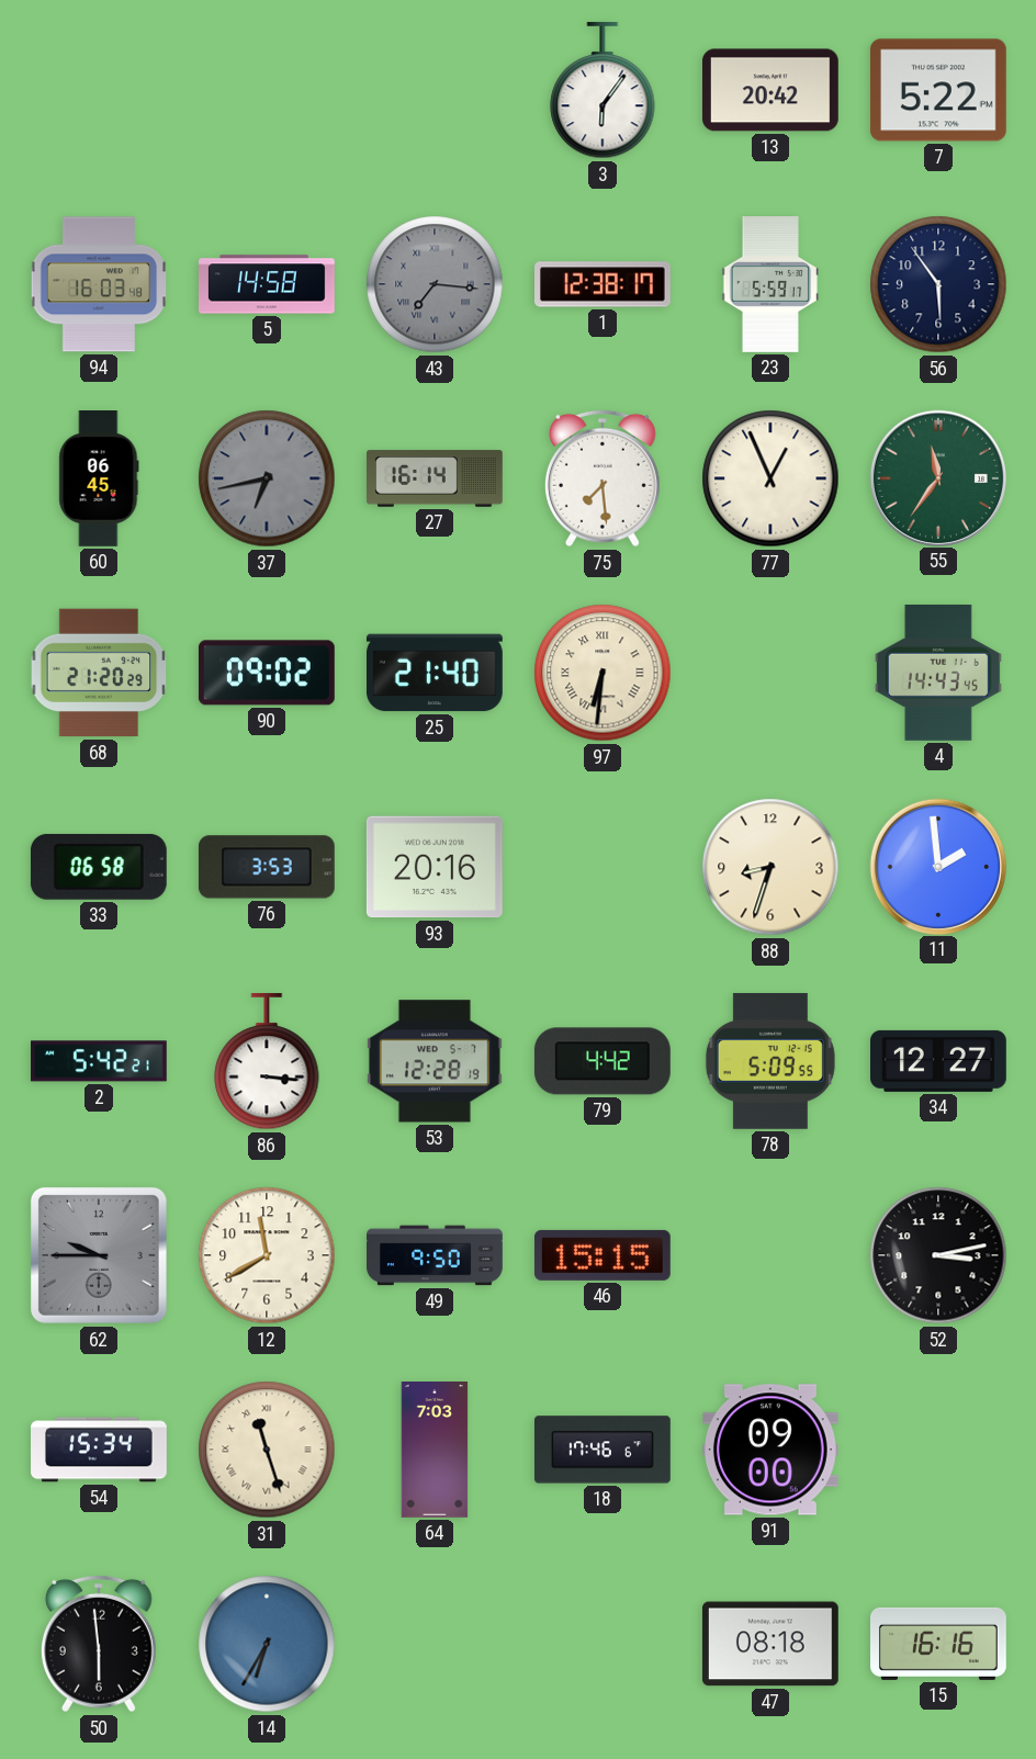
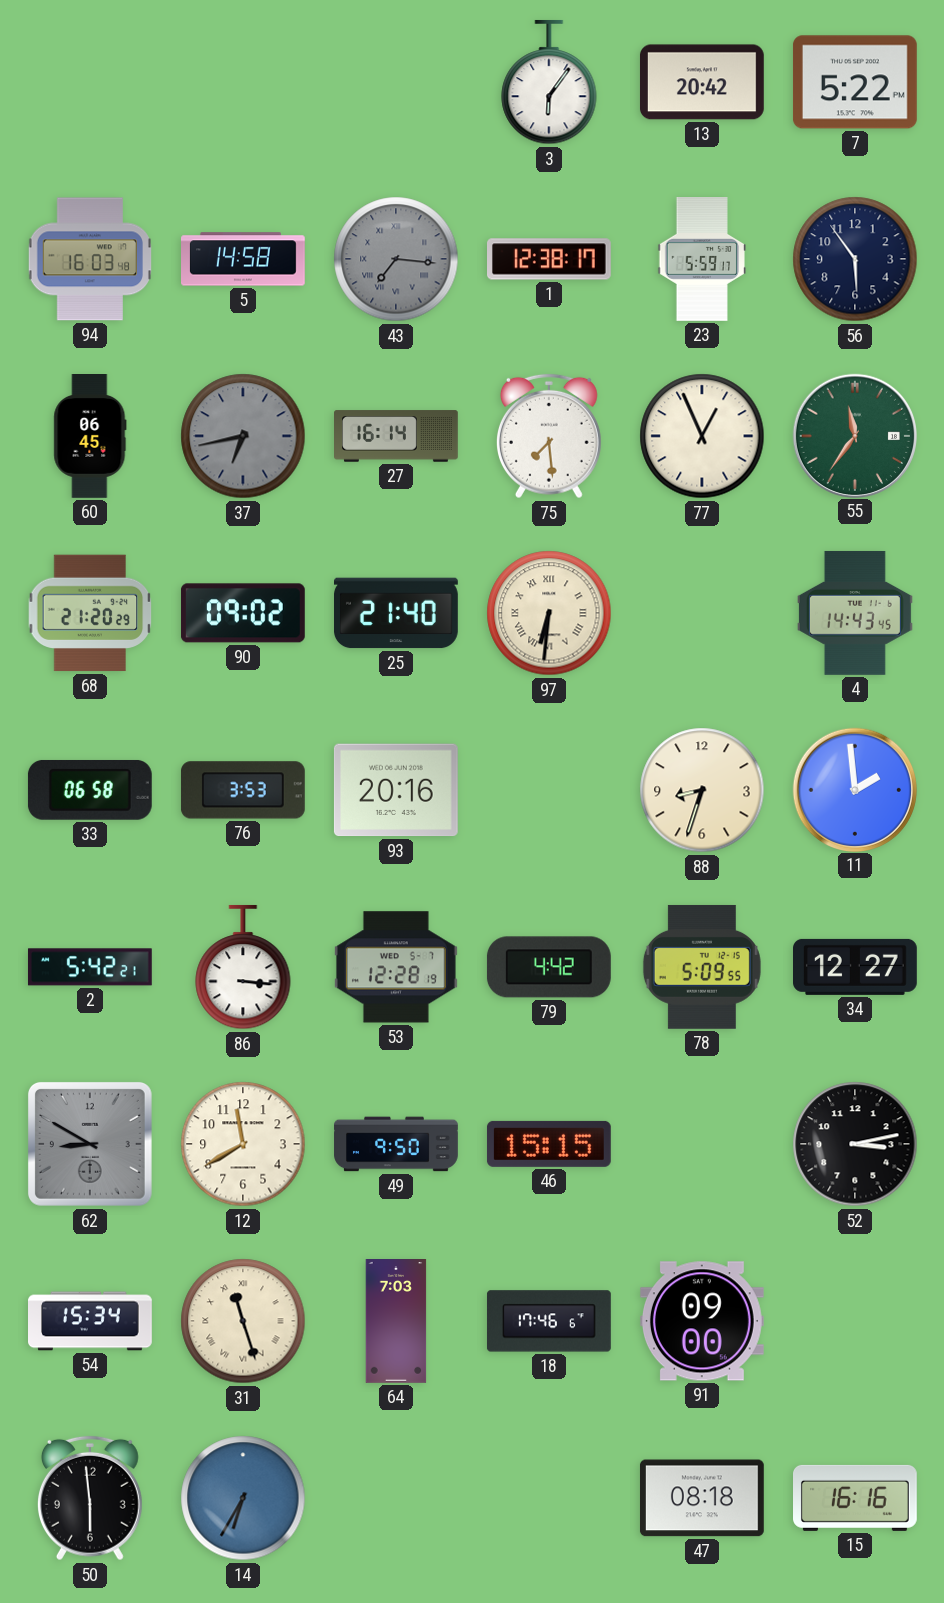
62: 9:45 -> 8:50
